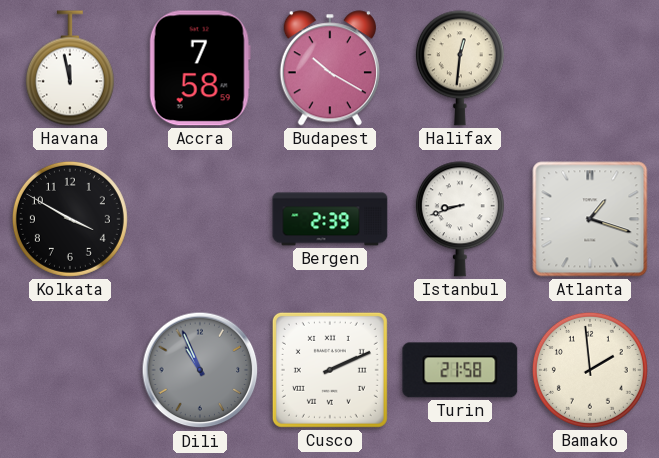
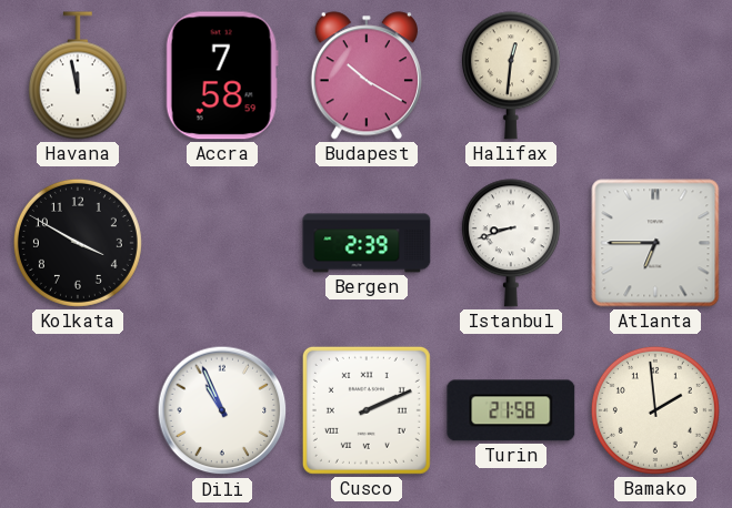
Atlanta: 1:18 -> 6:45
Dili dial: grey -> white
